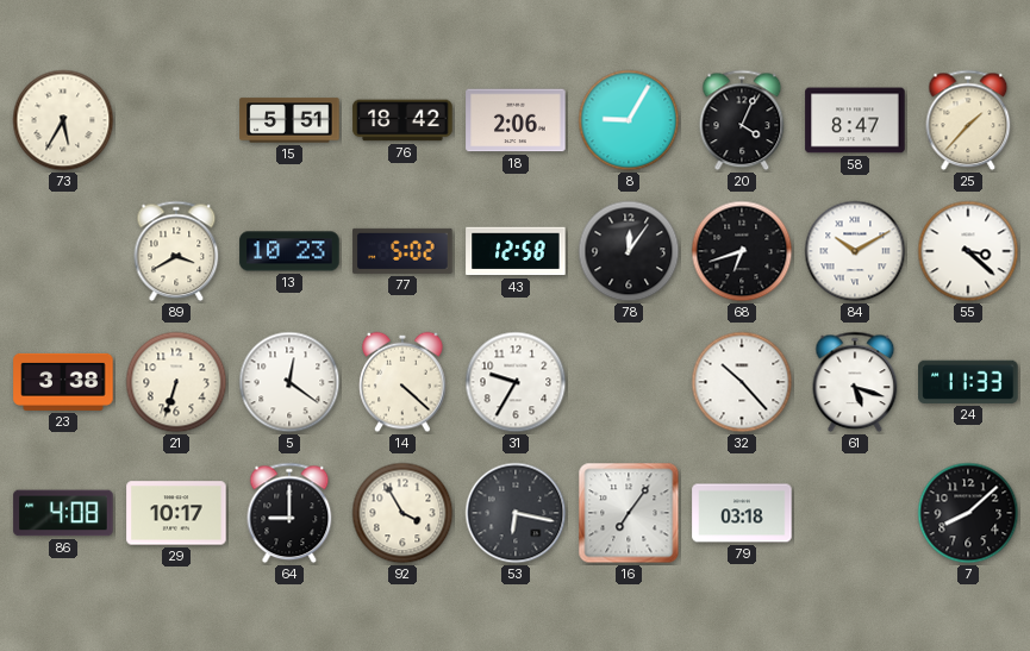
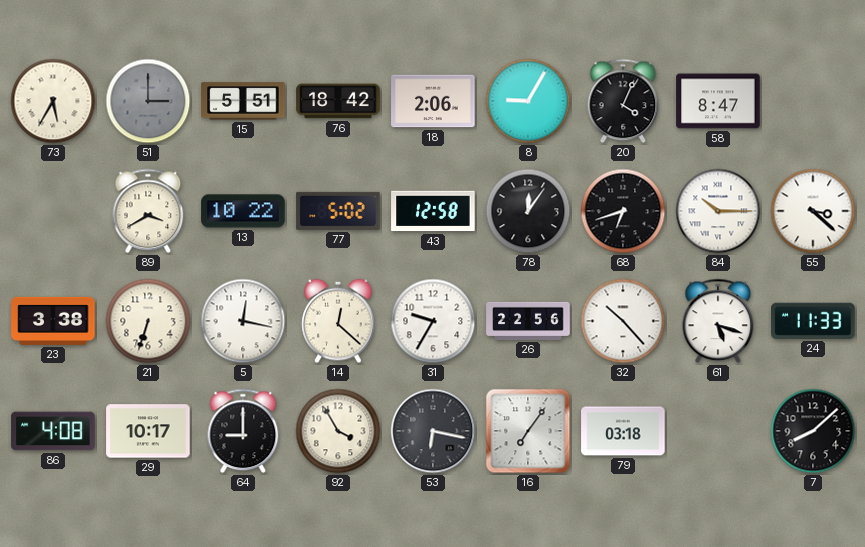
51: none -> 3:00
25: 1:37 -> none
13: 10:23 -> 10:22
84: 10:10 -> 10:15
5: 12:21 -> 12:17
14: 4:22 -> 12:22
26: none -> 22:56
